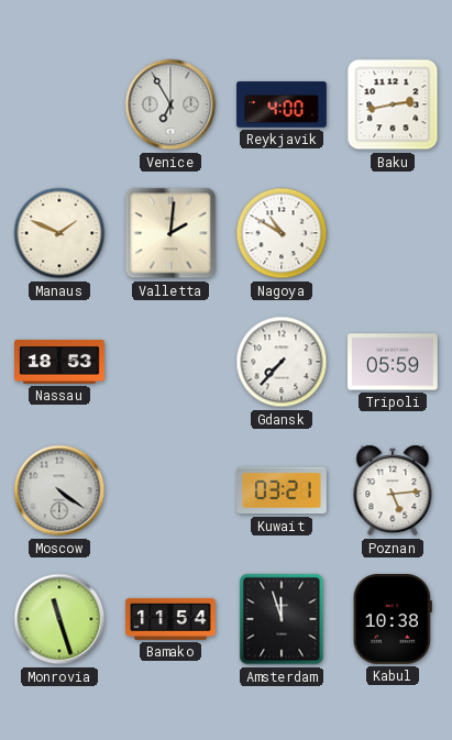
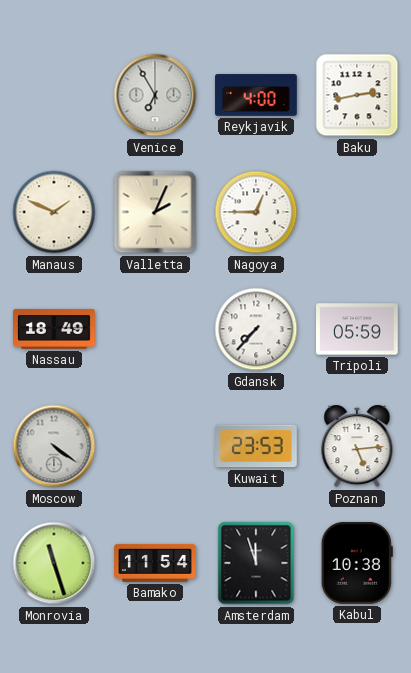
Valletta: 2:01 -> 2:04
Nagoya: 10:50 -> 12:45
Nassau: 18:53 -> 18:49
Kuwait: 03:21 -> 23:53
